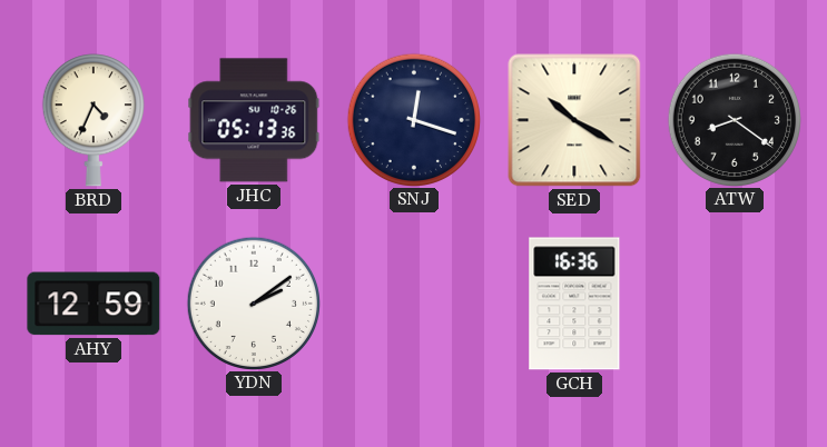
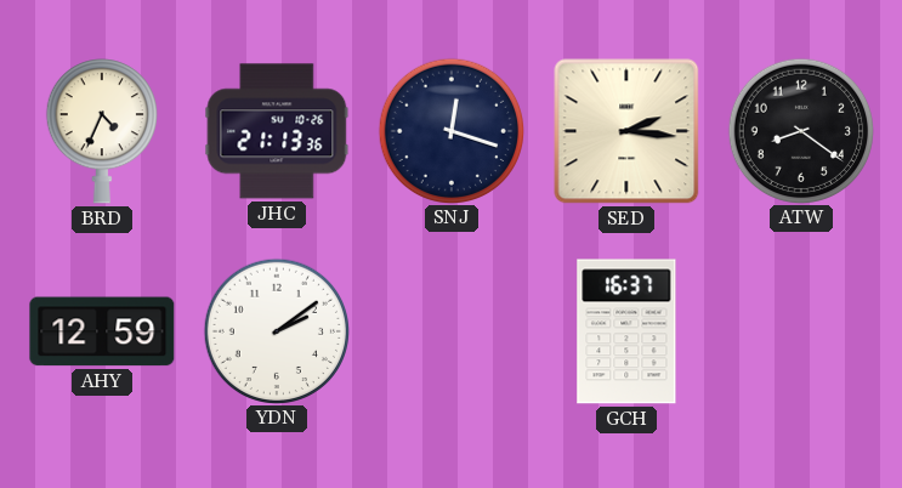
JHC: 05:13 -> 21:13
SED: 10:20 -> 2:16
GCH: 16:36 -> 16:37
